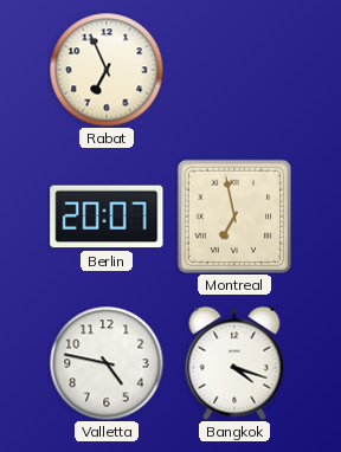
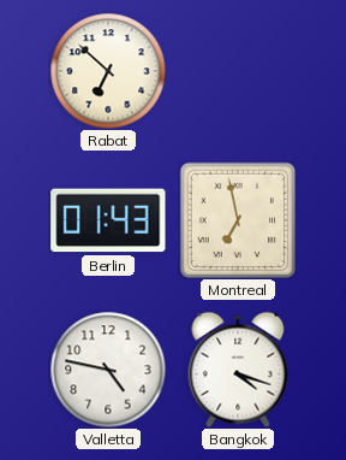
Rabat: 6:56 -> 6:52
Berlin: 20:07 -> 01:43
